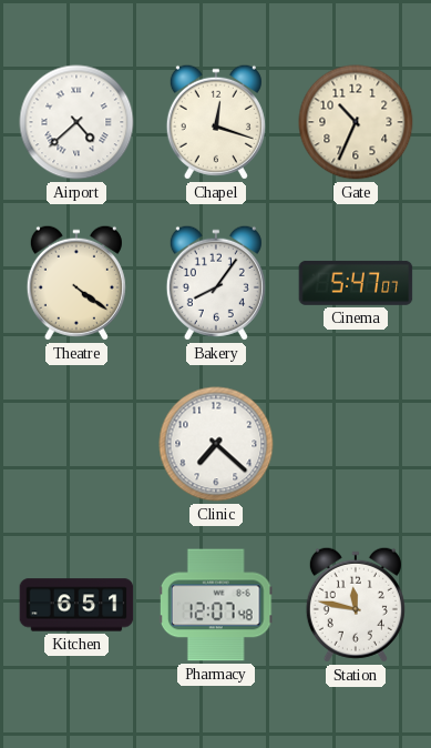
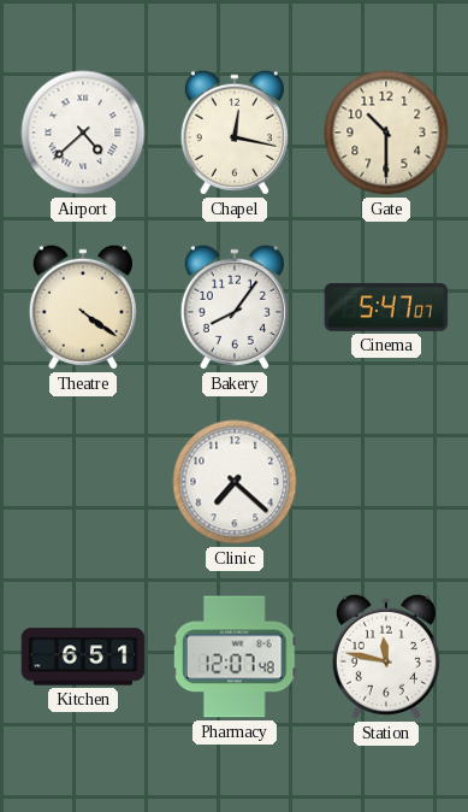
Chapel: 12:18 -> 12:17
Gate: 10:34 -> 10:30
